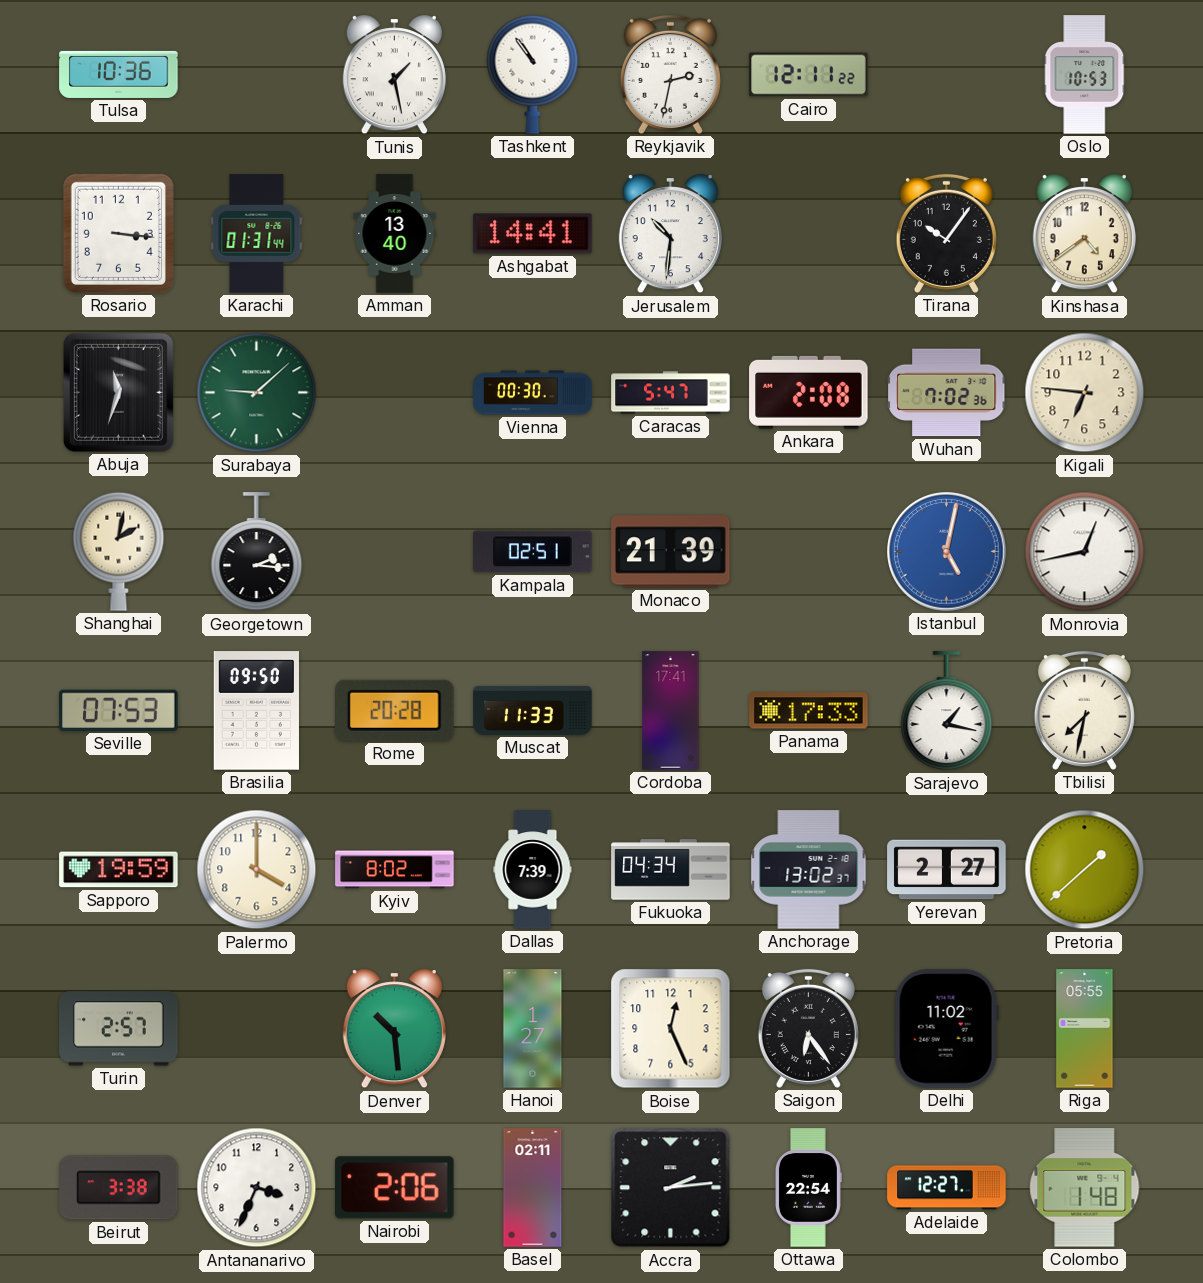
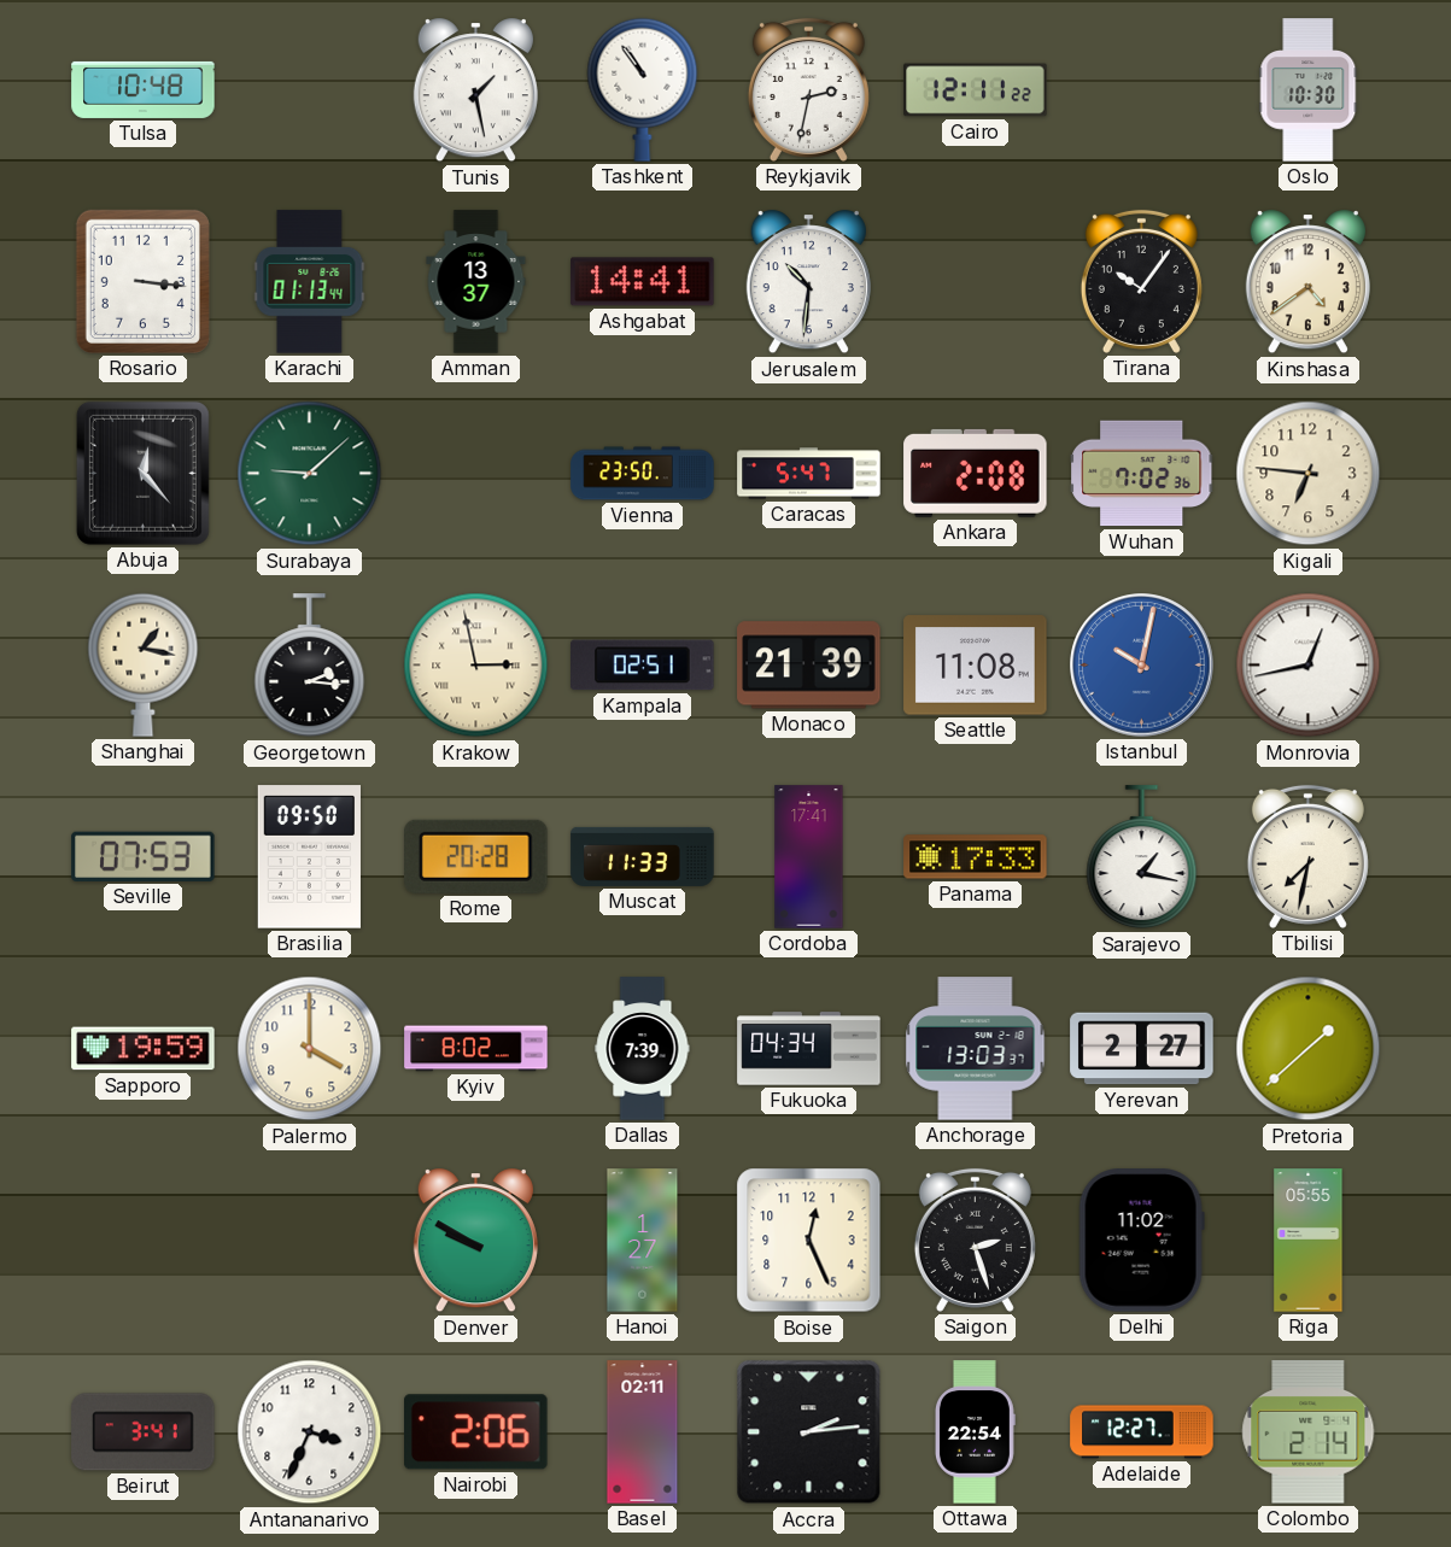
Tulsa: 10:36 -> 10:48
Oslo: 10:53 -> 10:30
Karachi: 01:31 -> 01:13
Amman: 13:40 -> 13:37
Abuja: 11:33 -> 12:23
Vienna: 00:30 -> 23:50
Shanghai: 2:02 -> 1:17
Krakow: none -> 2:58
Seattle: none -> 11:08
Istanbul: 5:02 -> 10:02
Anchorage: 13:02 -> 13:03
Turin: 2:57 -> none
Denver: 10:29 -> 9:50
Saigon: 6:24 -> 2:27
Beirut: 3:38 -> 3:41
Colombo: 1:48 -> 2:14
